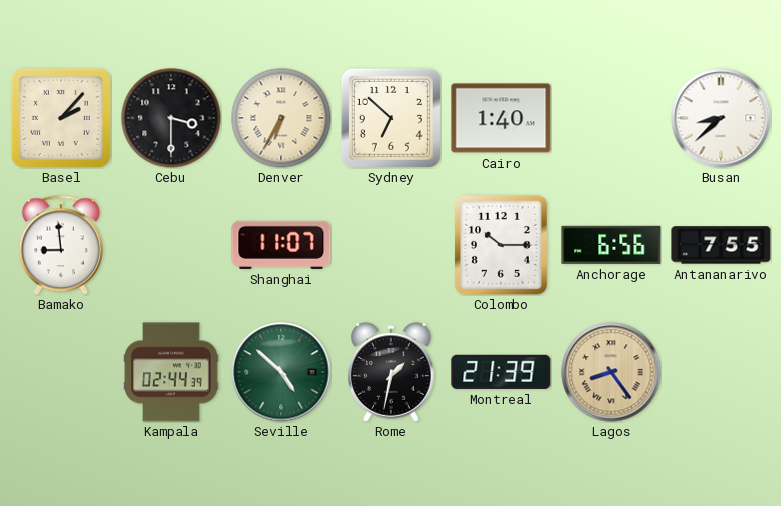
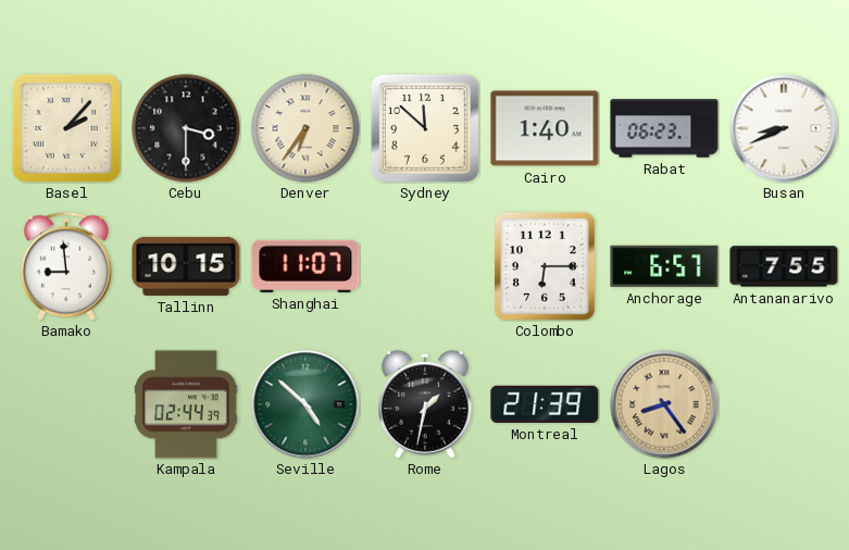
Denver: 6:35 -> 6:36
Sydney: 6:52 -> 11:52
Rabat: none -> 06:23
Busan: 8:38 -> 8:41
Tallinn: none -> 10:15
Colombo: 10:15 -> 6:15
Anchorage: 6:56 -> 6:57
